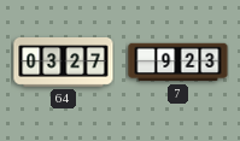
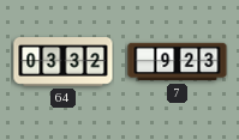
64: 03:27 -> 03:32
